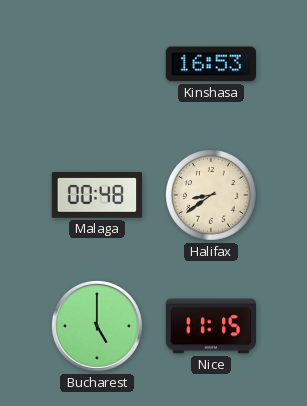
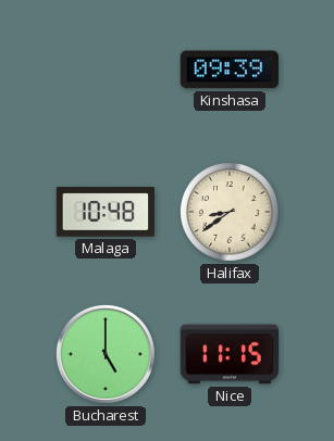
Kinshasa: 16:53 -> 09:39
Malaga: 00:48 -> 10:48
